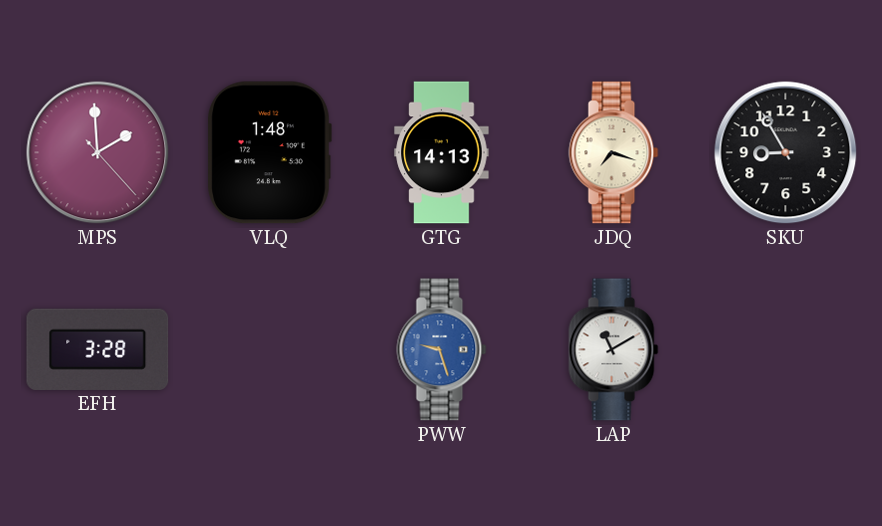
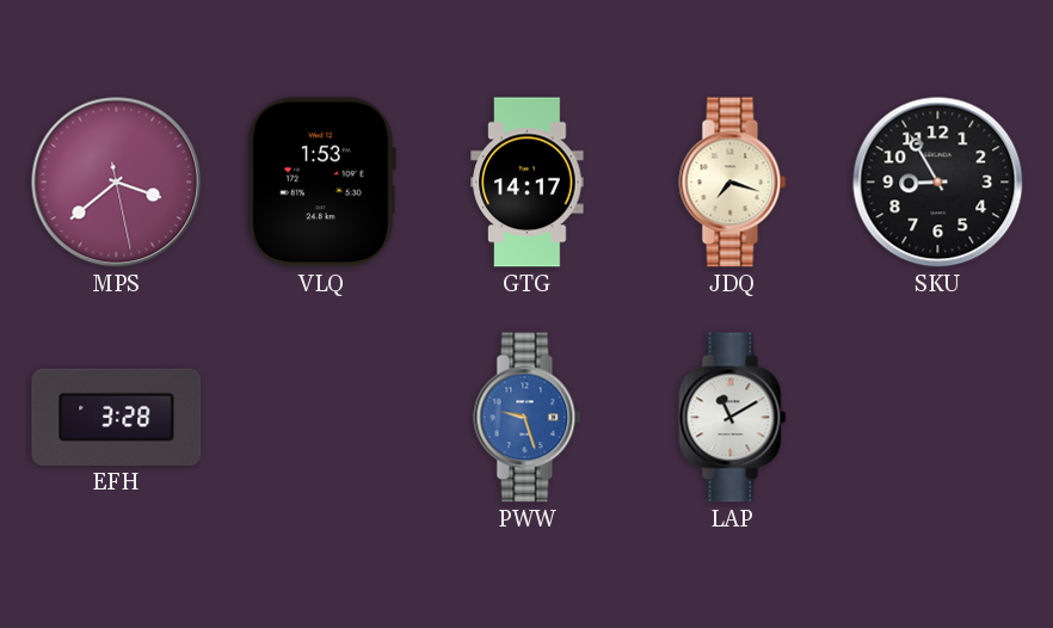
MPS: 1:59 -> 3:38
VLQ: 1:48 -> 1:53
GTG: 14:13 -> 14:17
